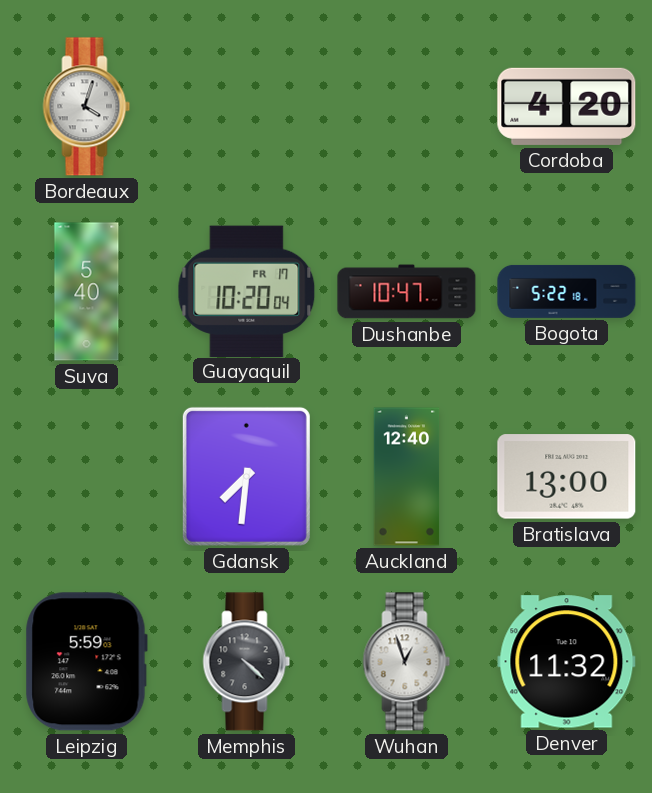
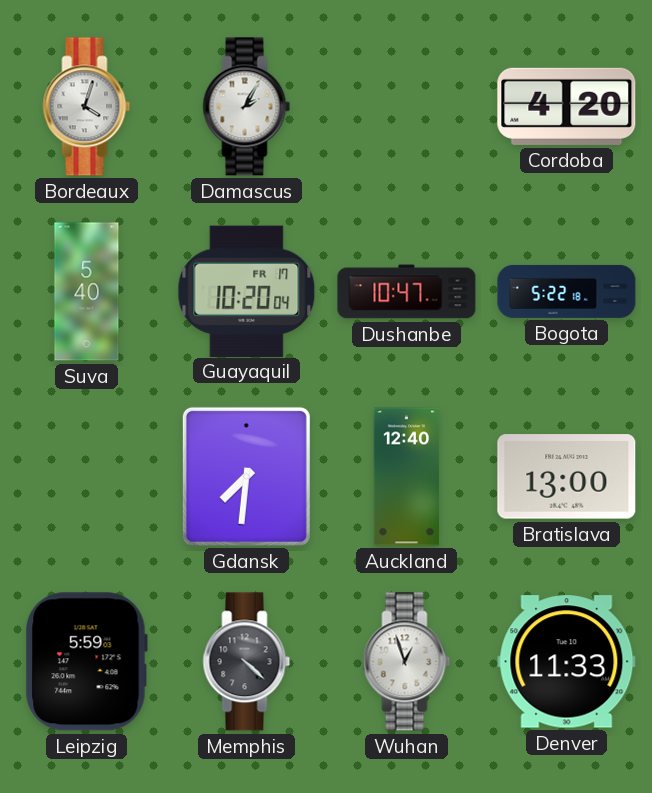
Damascus: none -> 2:05
Denver: 11:32 -> 11:33
